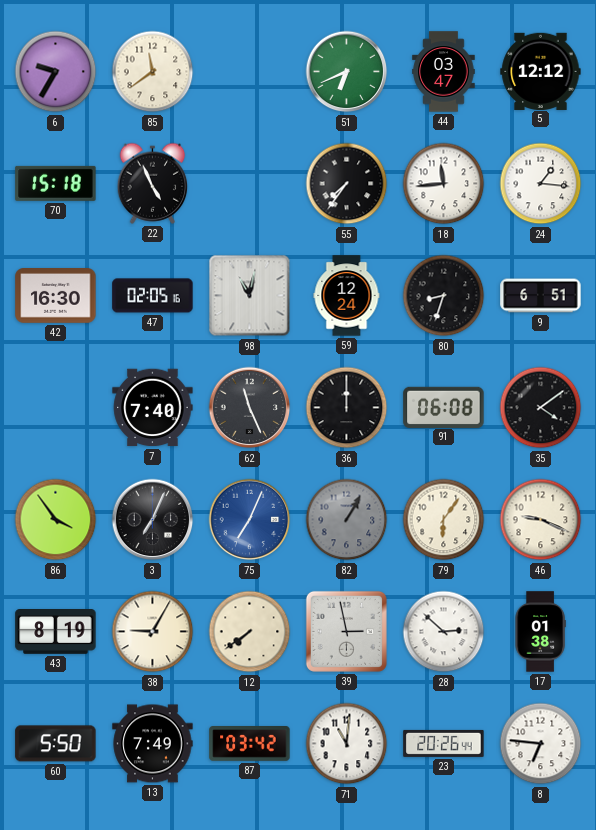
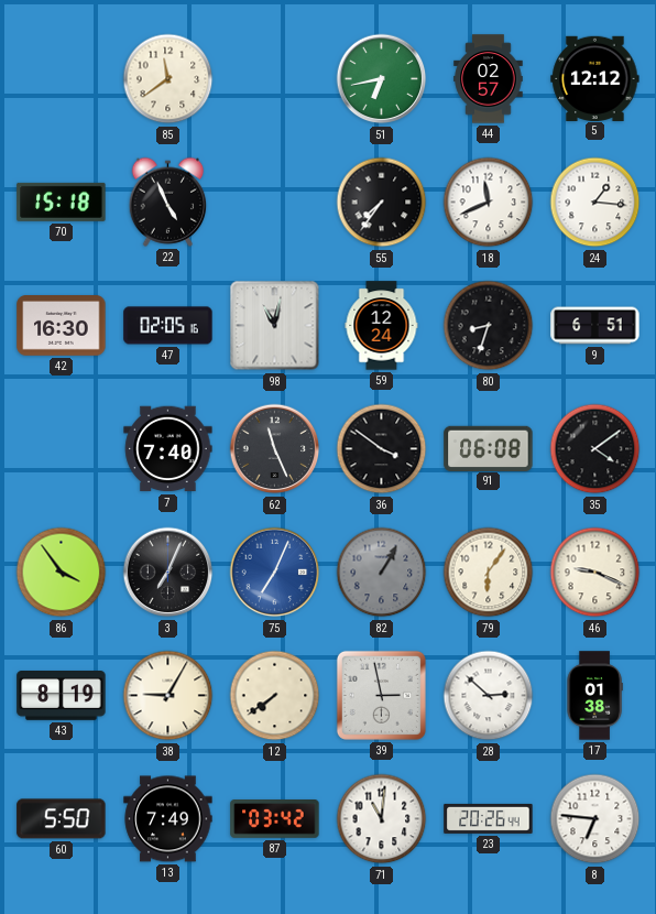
6: 9:35 -> none
51: 6:41 -> 6:43
44: 03:47 -> 02:57
18: 11:44 -> 11:41
36: 12:00 -> 3:51
